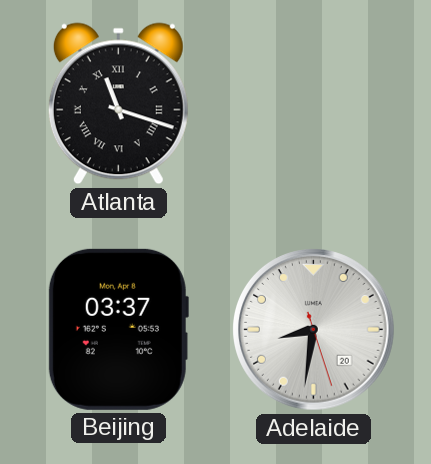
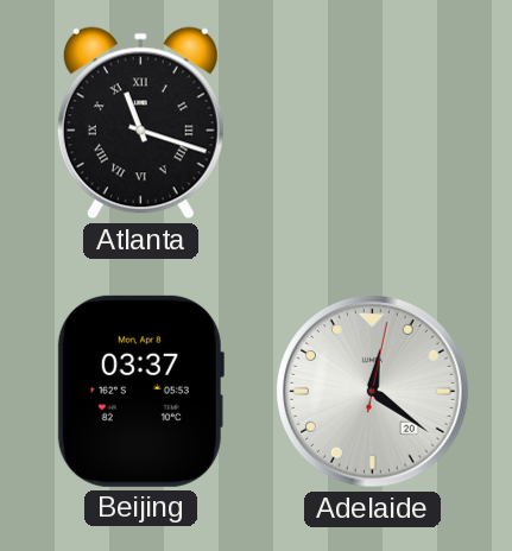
Adelaide: 8:31 -> 12:21
